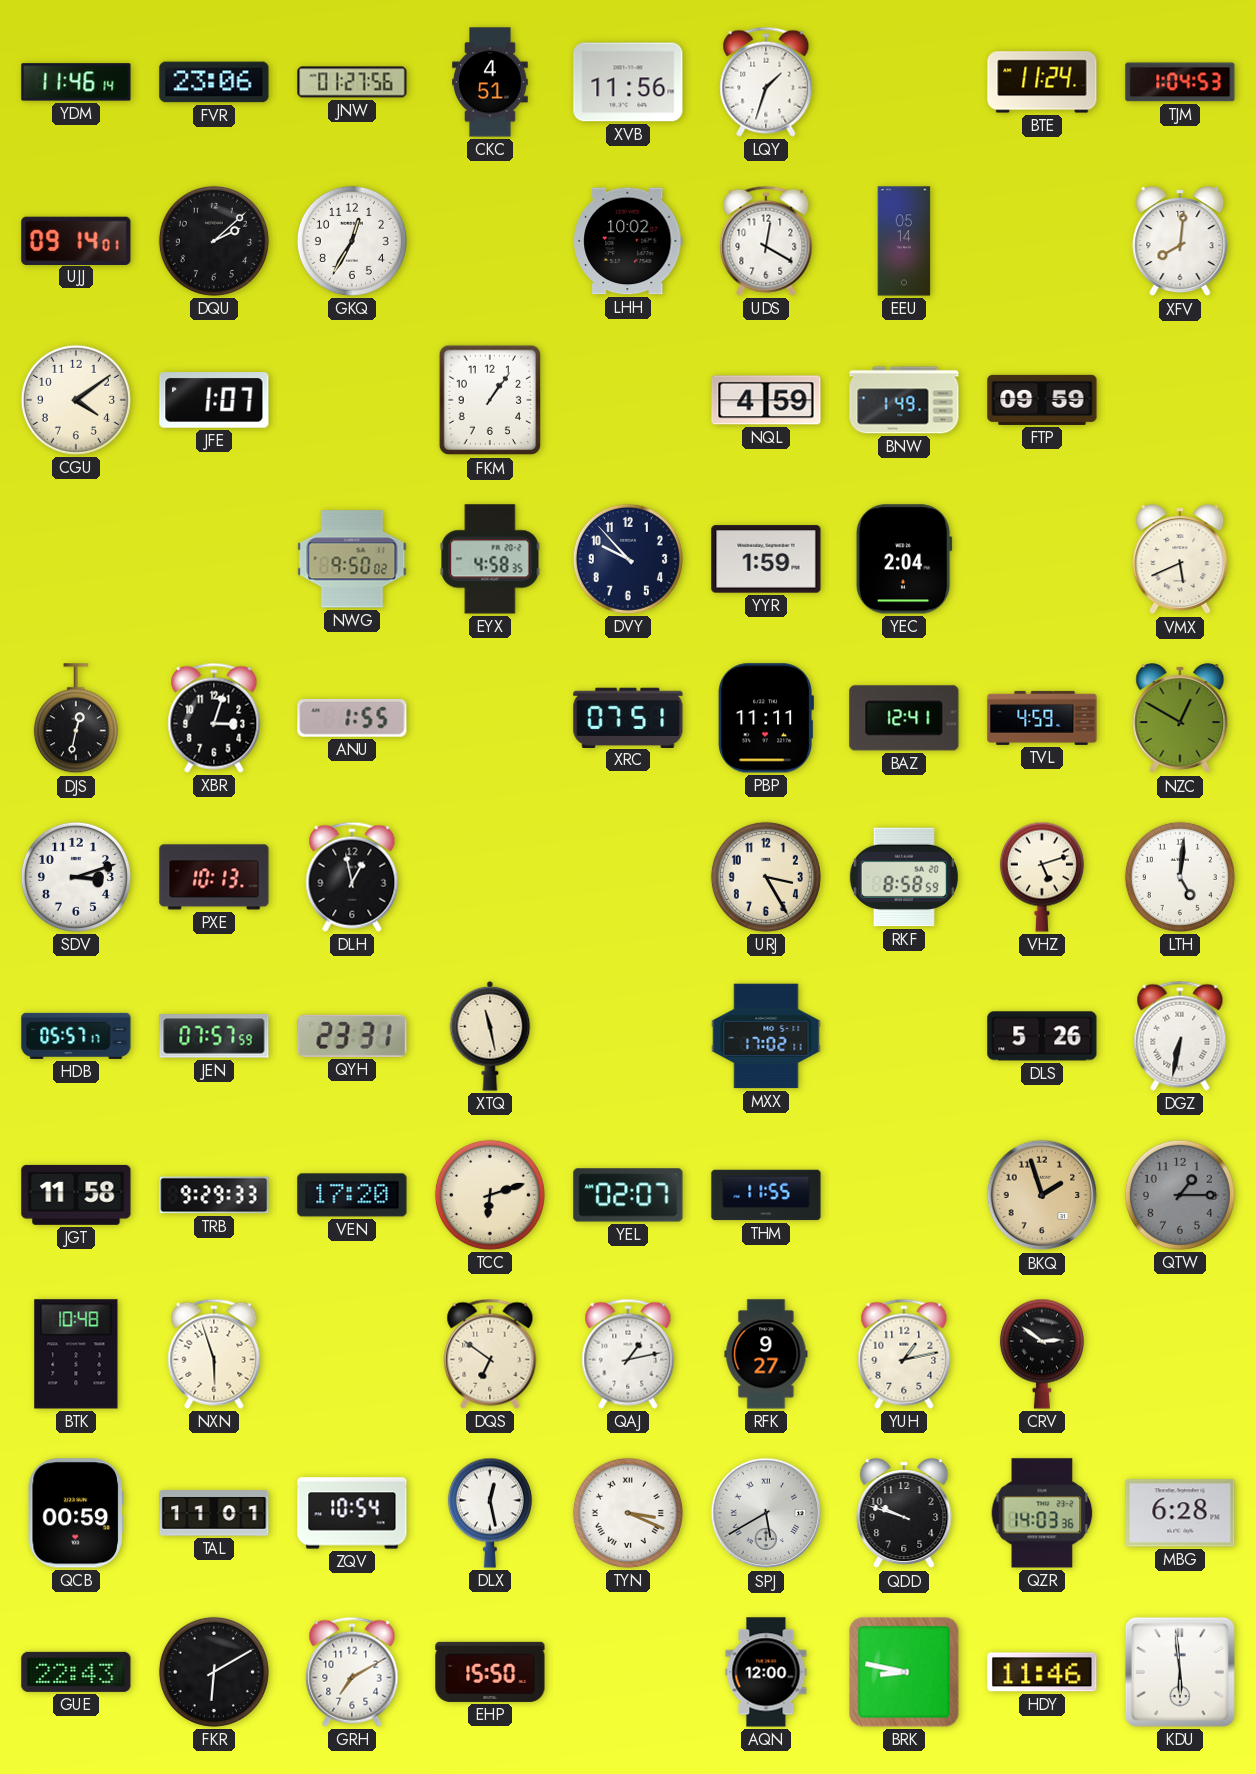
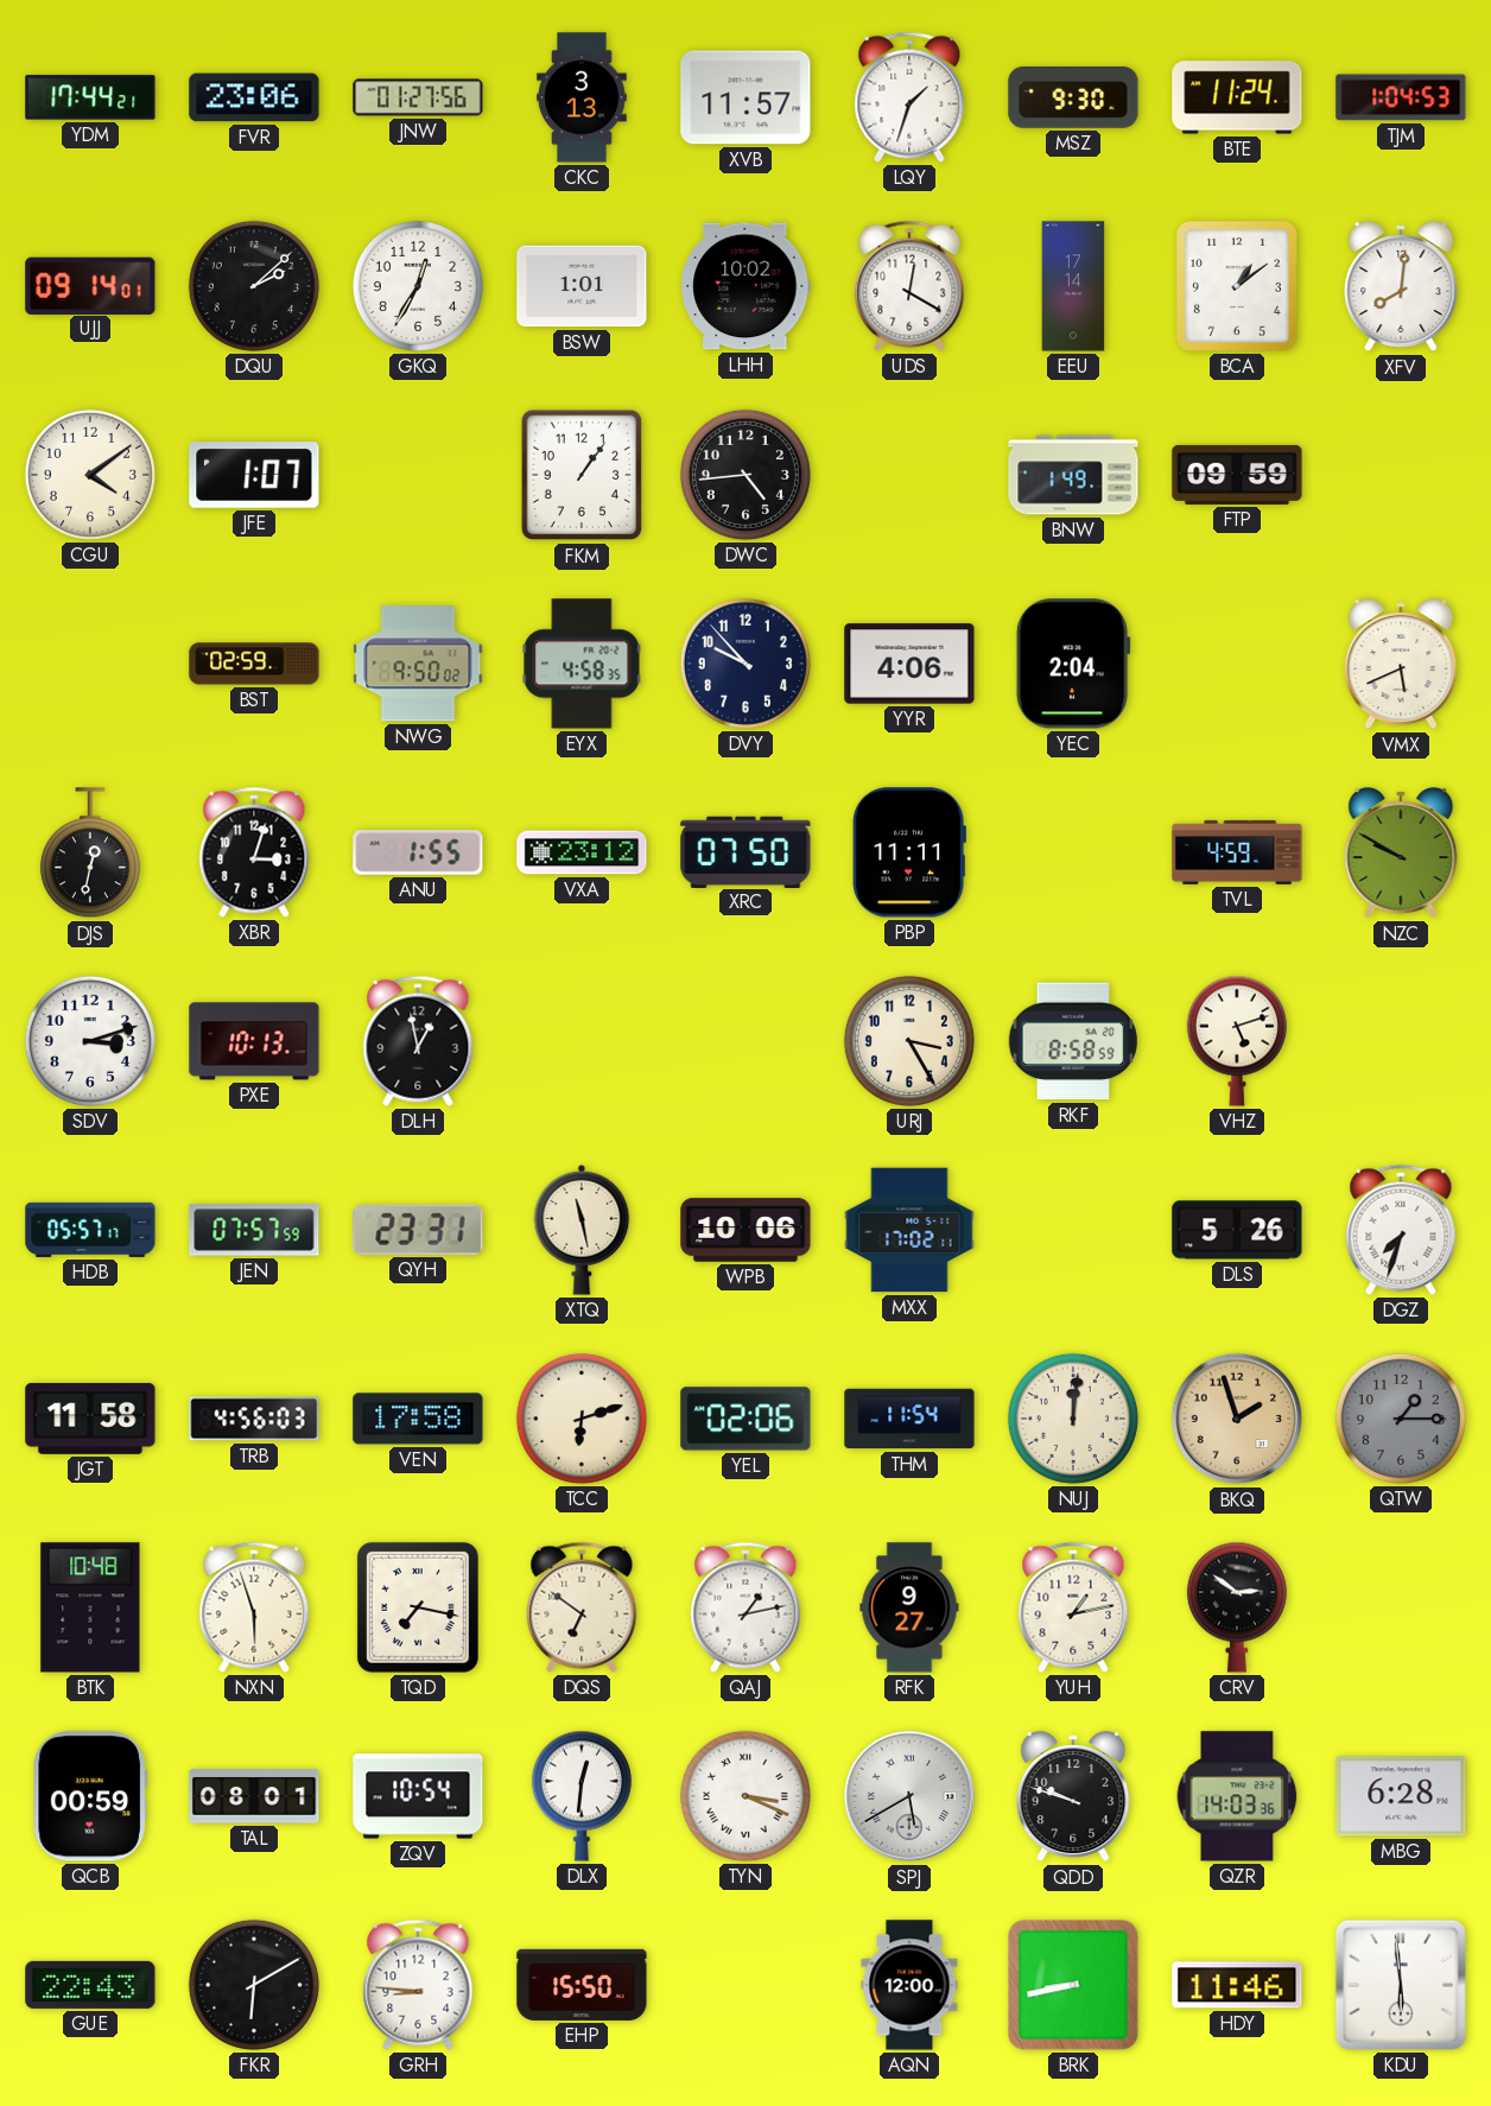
YDM: 11:46 -> 17:44
CKC: 4:51 -> 3:13
XVB: 11:56 -> 11:57
MSZ: none -> 9:30
BSW: none -> 1:01
EEU: 05:14 -> 17:14
BCA: none -> 1:09
DWC: none -> 4:44
NQL: 4:59 -> none
BST: none -> 02:59
YYR: 1:59 -> 4:06
VXA: none -> 23:12
XRC: 07:51 -> 07:50
BAZ: 12:41 -> none
NZC: 12:50 -> 9:50
LTH: 5:01 -> none
WPB: none -> 10:06
DGZ: 6:32 -> 7:33
TRB: 9:29 -> 4:56
VEN: 17:20 -> 17:58
YEL: 02:07 -> 02:06
THM: 11:55 -> 11:54
NUJ: none -> 12:01
TQD: none -> 7:17
TAL: 11:01 -> 08:01
DLX: 12:28 -> 12:31
GRH: 7:10 -> 8:46
BRK: 8:47 -> 8:43
